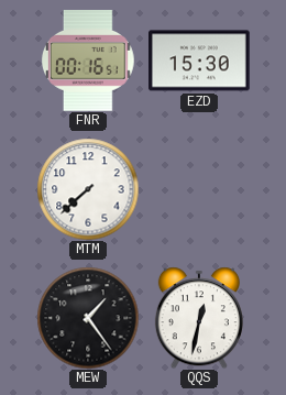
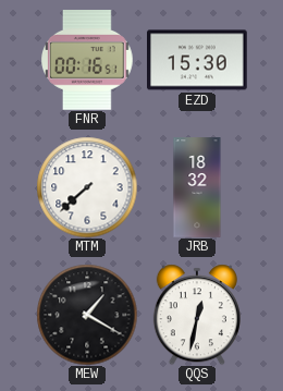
JRB: none -> 18:32
MEW: 1:24 -> 1:20
